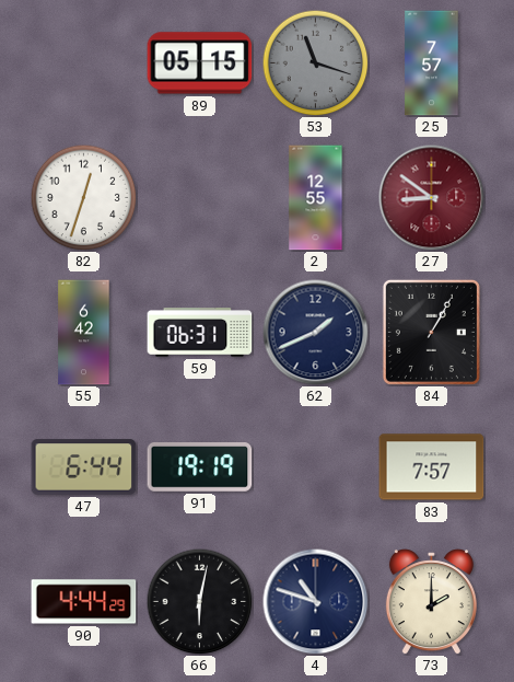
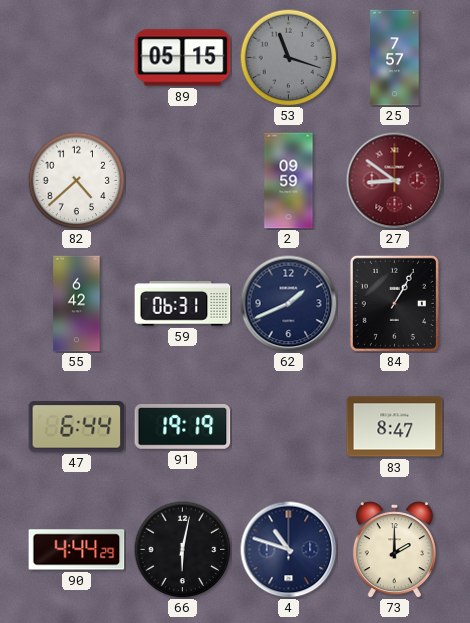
82: 12:33 -> 4:38
2: 12:55 -> 09:59
83: 7:57 -> 8:47
